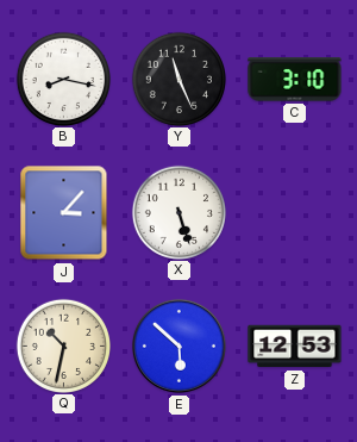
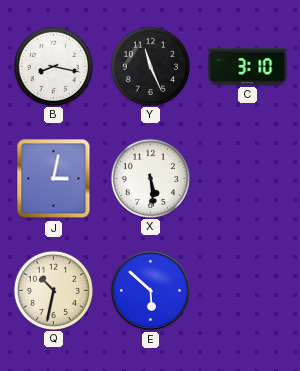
J: 3:07 -> 3:02
X: 5:27 -> 5:29
Z: 12:53 -> none
